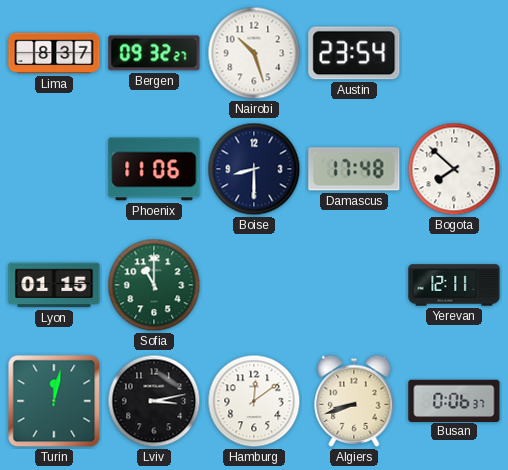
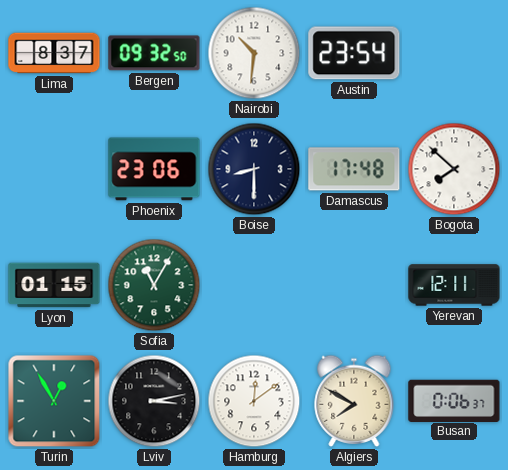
Bergen: 09:32:27 -> 09:32:50
Nairobi: 10:27 -> 10:31
Phoenix: 11:06 -> 23:06
Sofia: 11:00 -> 11:05
Turin: 12:02 -> 12:55
Algiers: 8:42 -> 7:50
